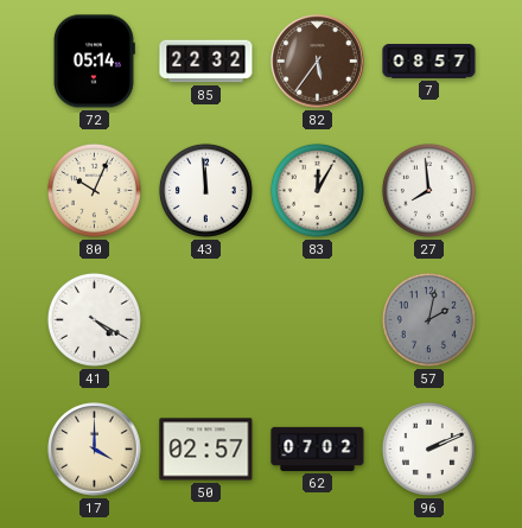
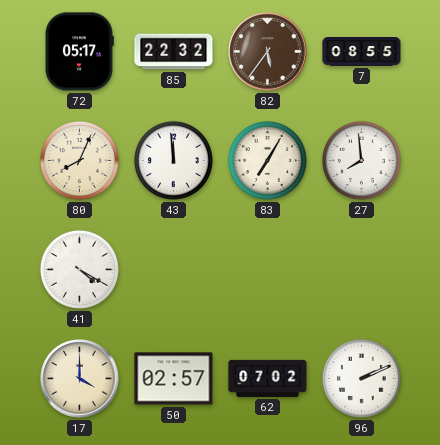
72: 05:14 -> 05:17
7: 08:57 -> 08:55
80: 10:04 -> 8:04
83: 12:05 -> 7:05
57: 2:02 -> none
